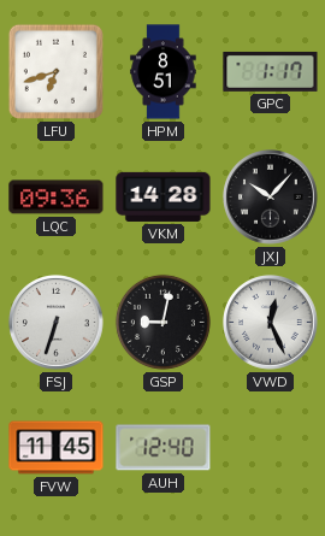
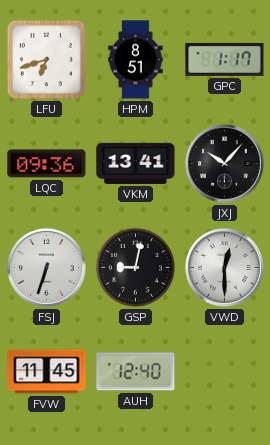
VKM: 14:28 -> 13:41
VWD: 12:26 -> 12:30
